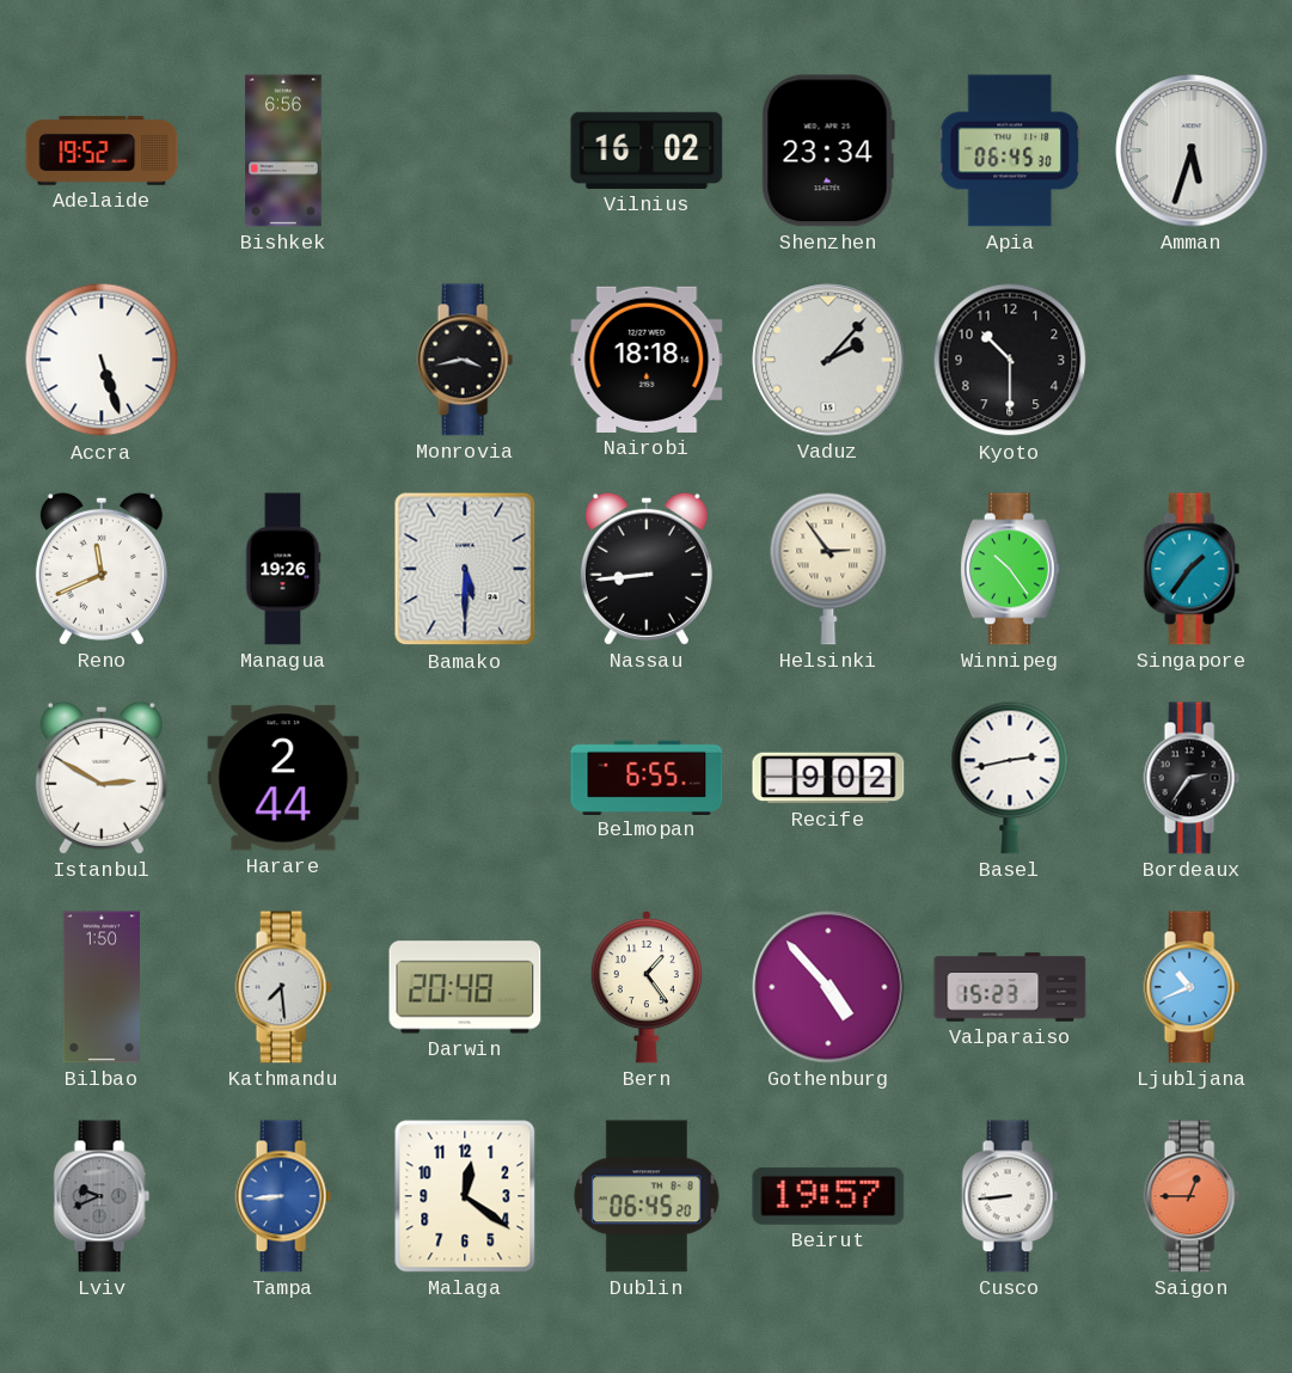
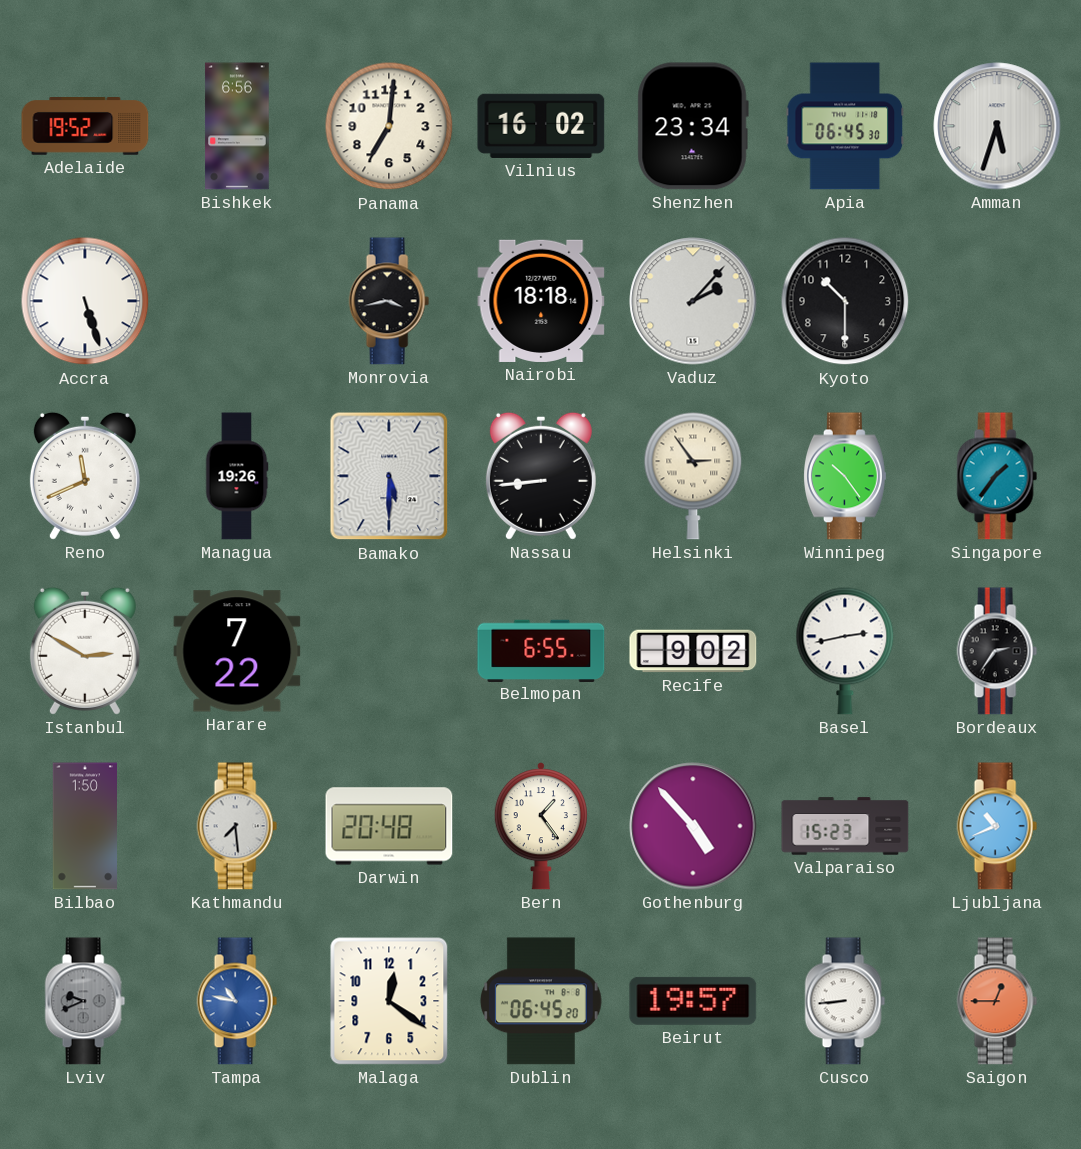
Panama: none -> 7:01
Harare: 2:44 -> 7:22
Tampa: 8:44 -> 10:47
